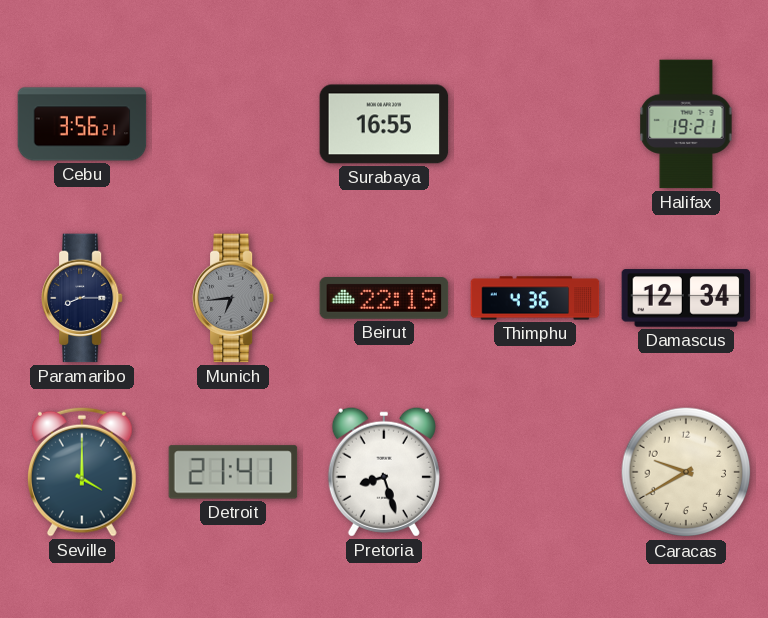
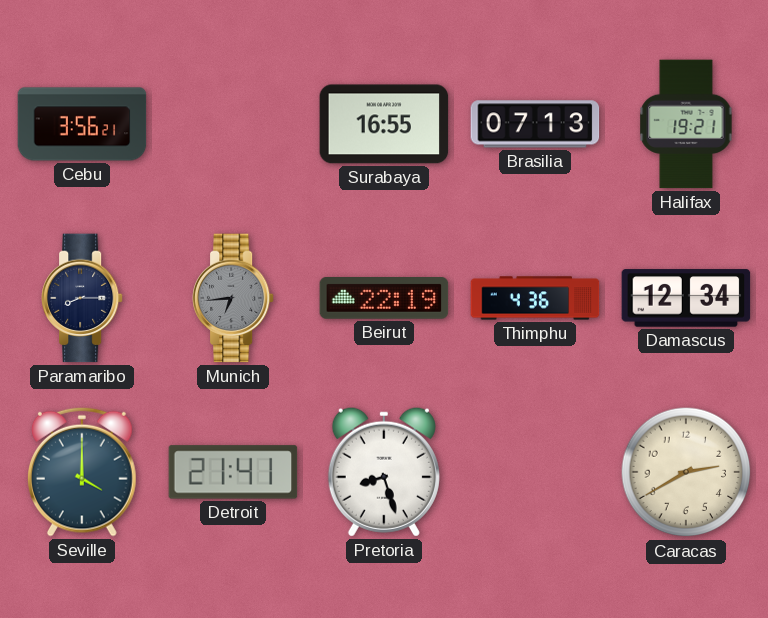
Brasilia: none -> 07:13
Caracas: 9:40 -> 2:40
